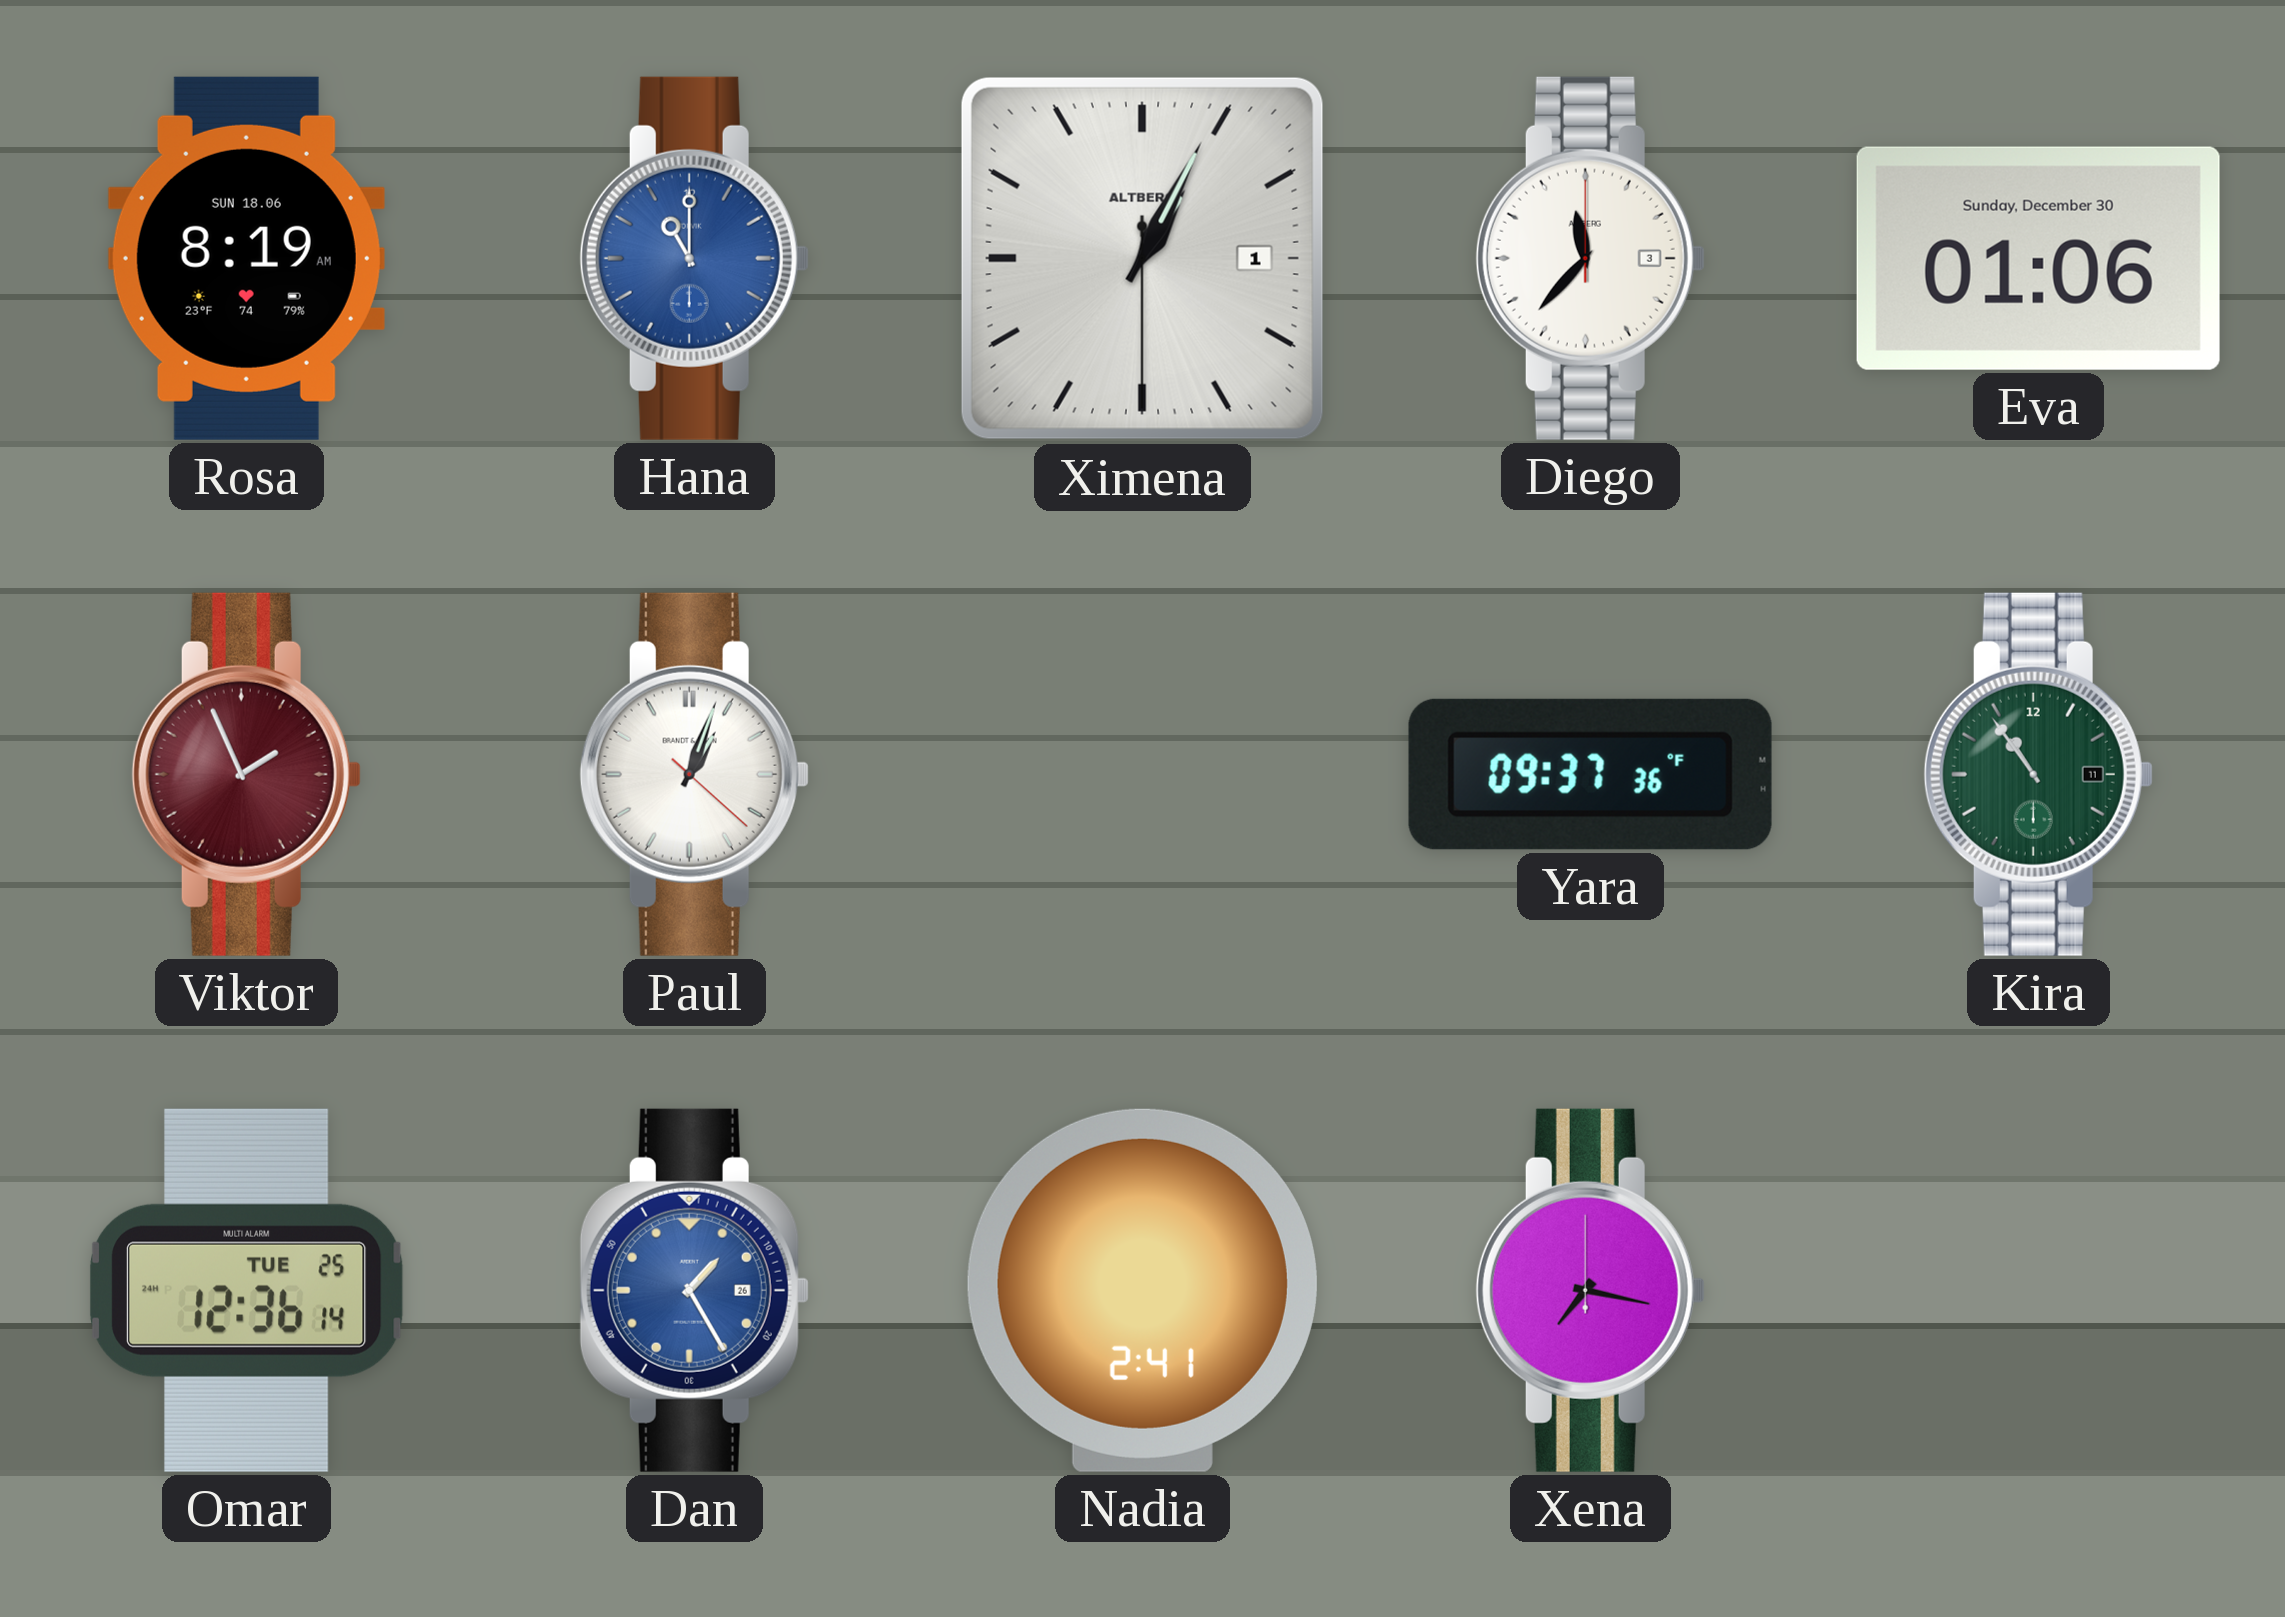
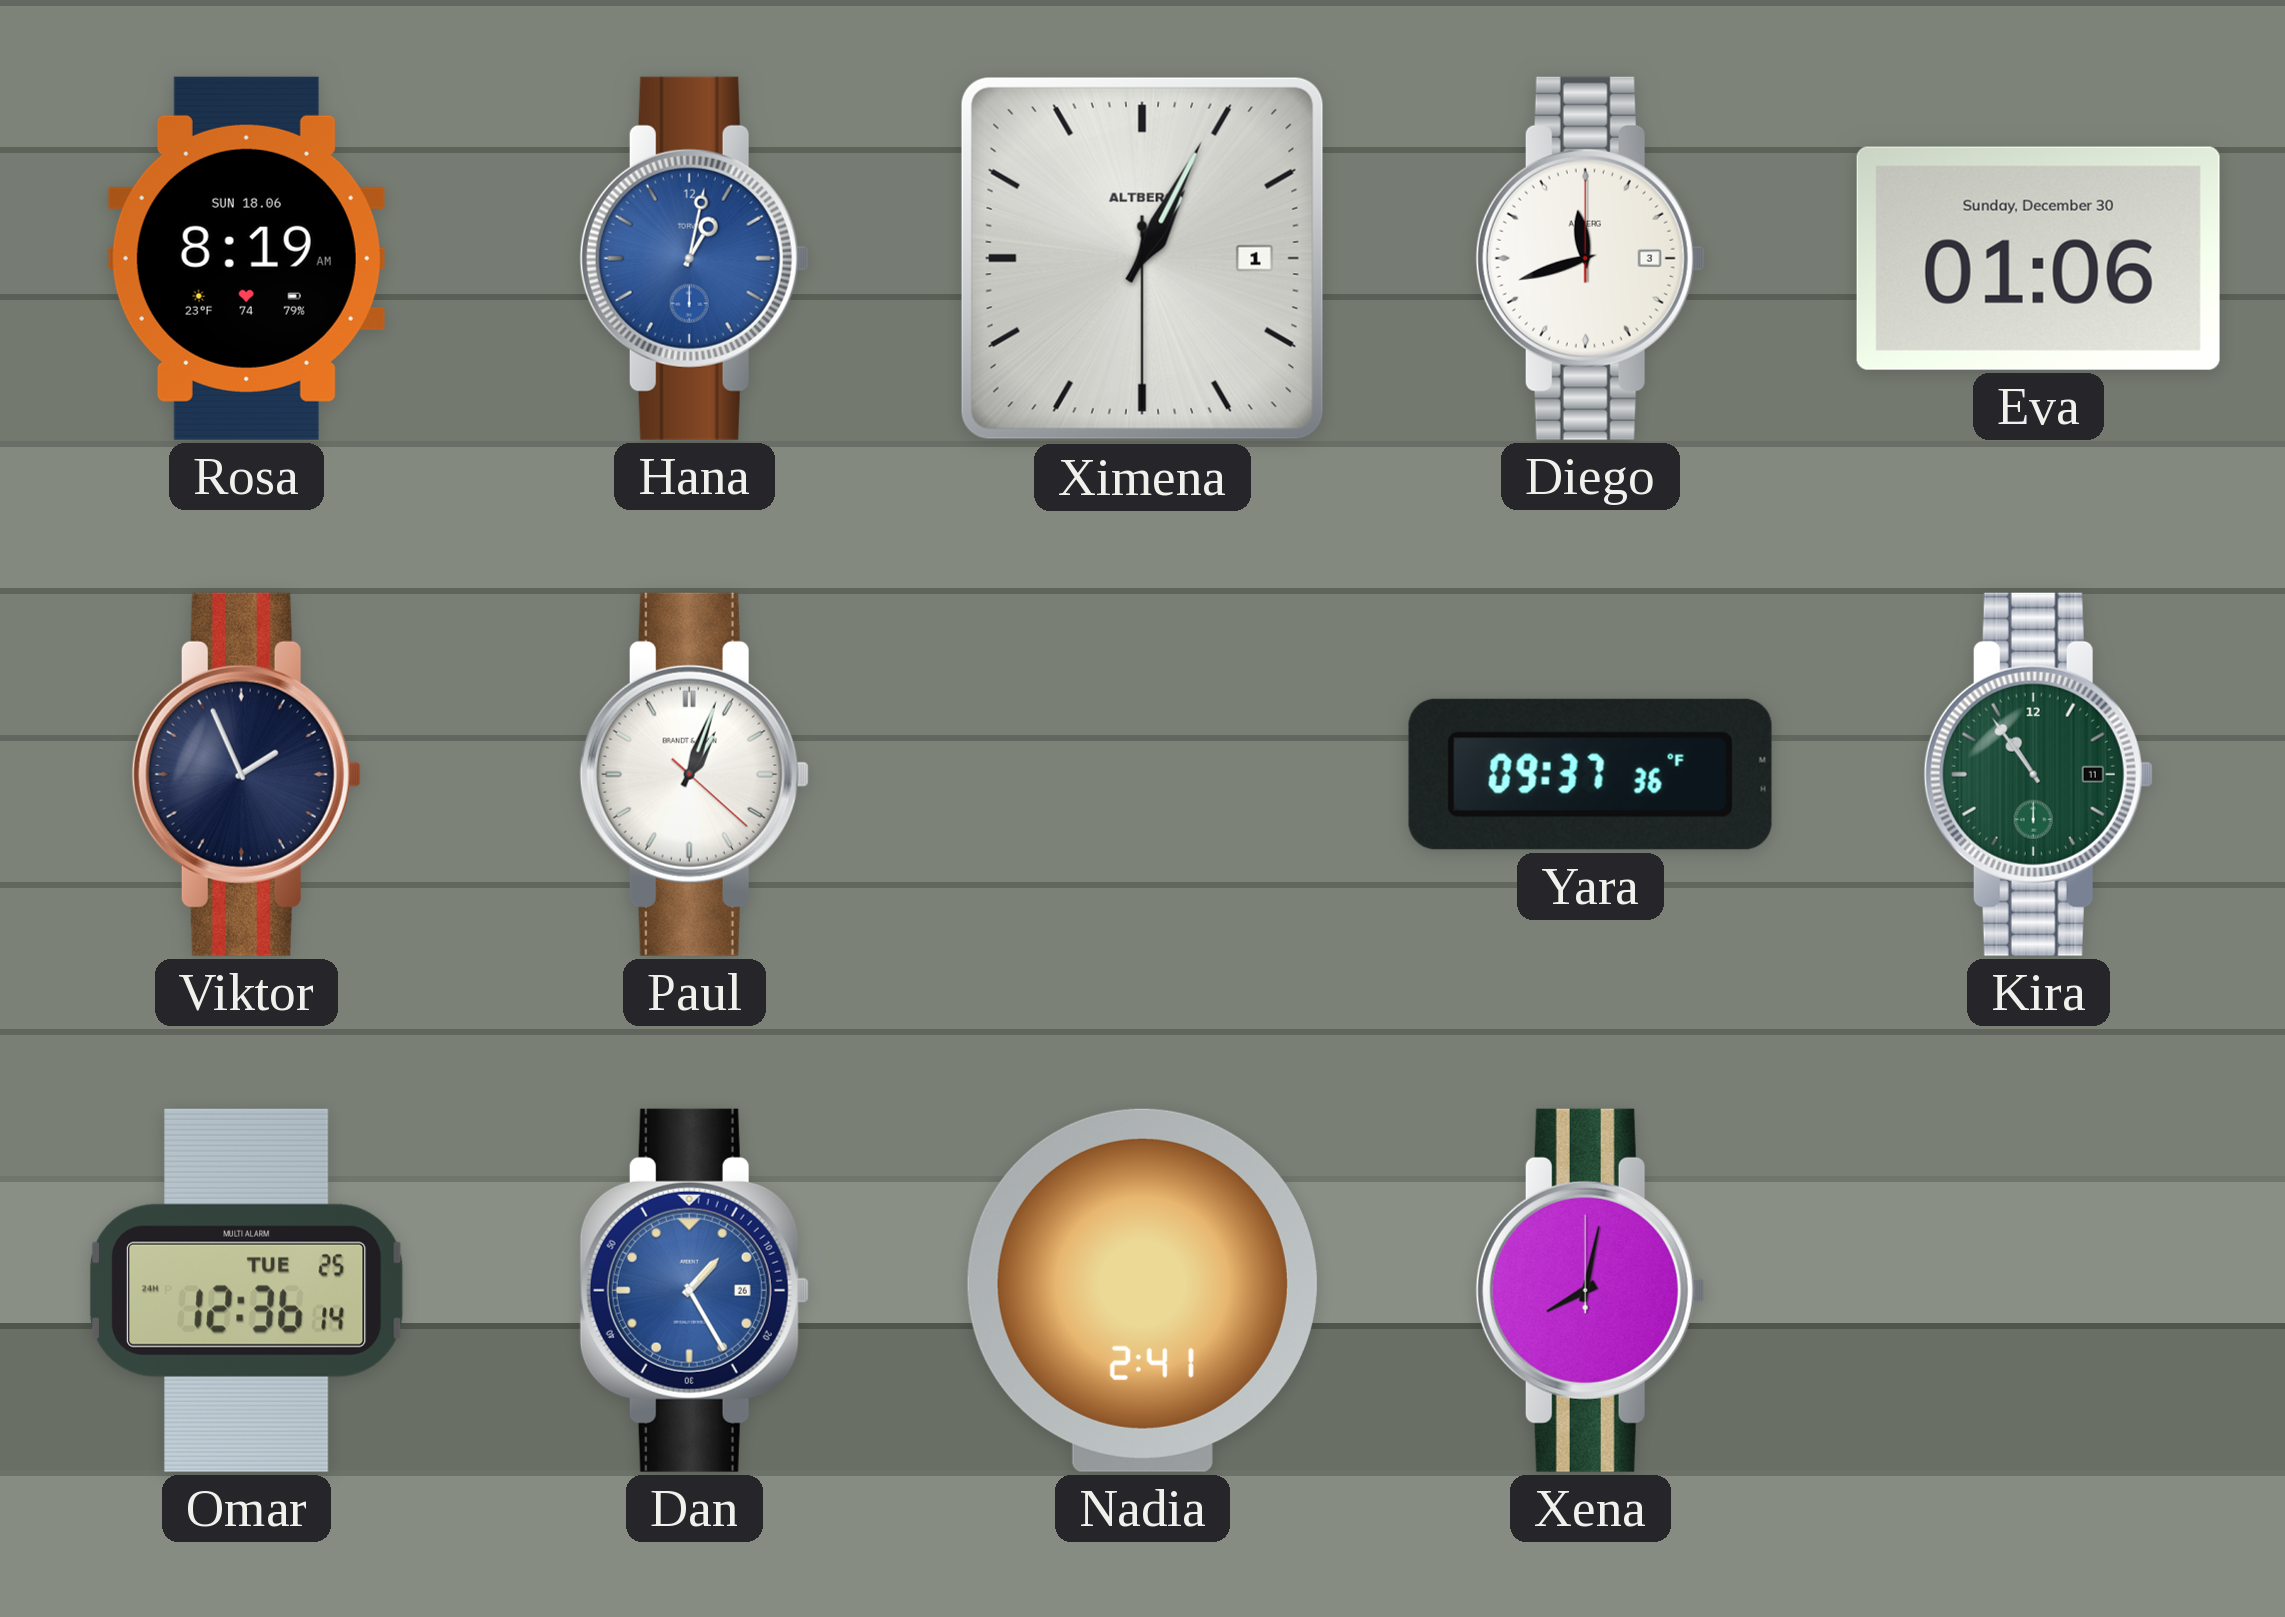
Hana: 11:00 -> 1:02
Diego: 11:37 -> 11:42
Viktor dial: burgundy -> navy
Xena: 7:17 -> 8:02
